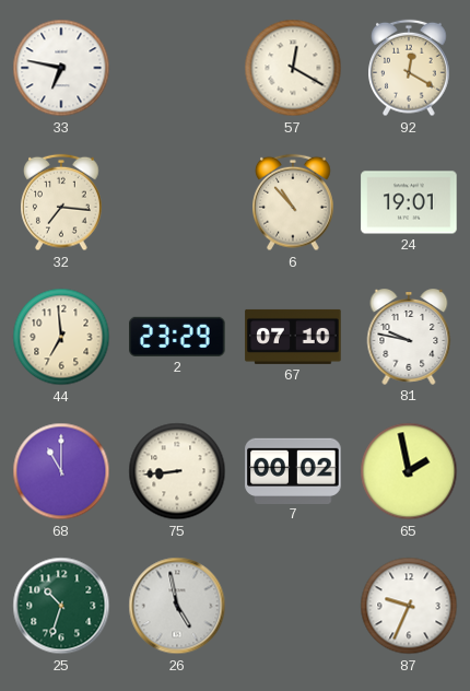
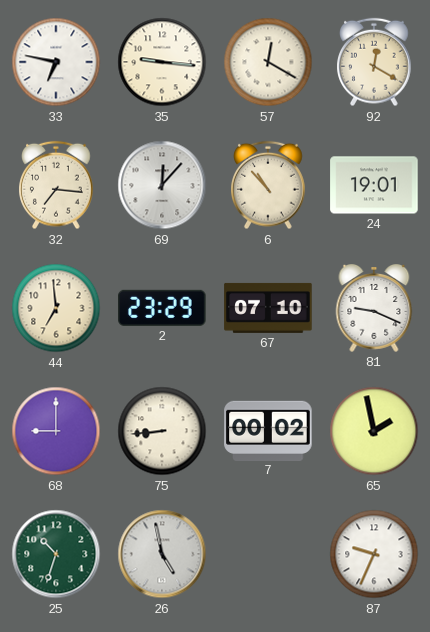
35: none -> 9:16
69: none -> 12:07
81: 9:47 -> 9:19
68: 11:00 -> 9:00
